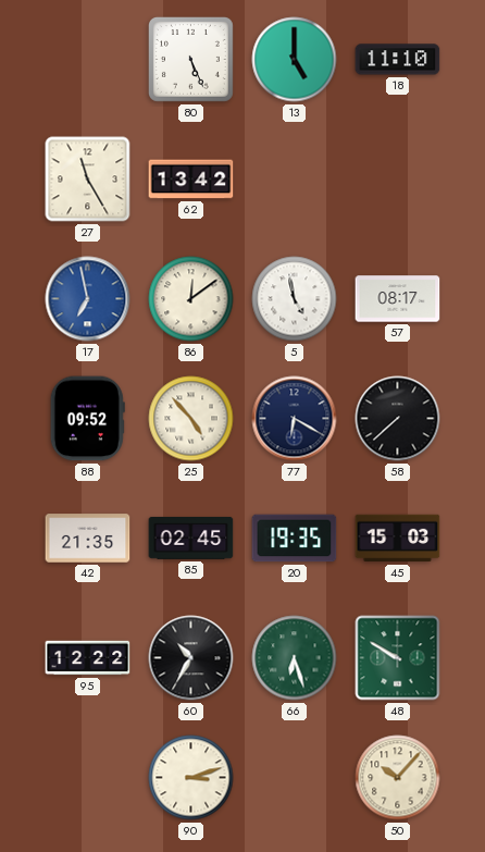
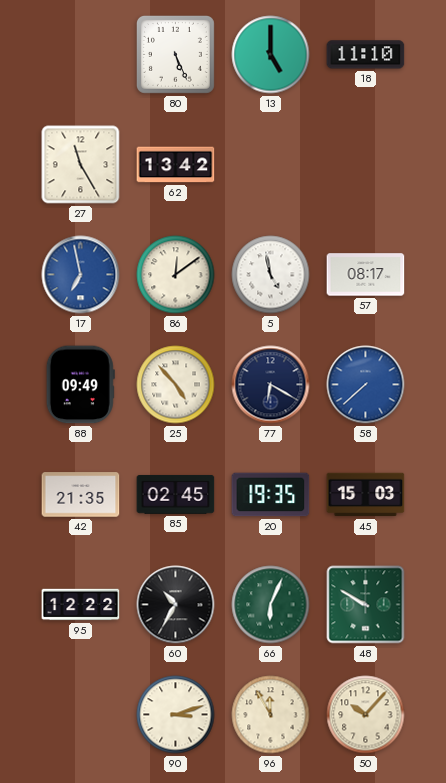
88: 09:52 -> 09:49
58 dial: black -> blue
66: 6:27 -> 6:04
96: none -> 11:55
